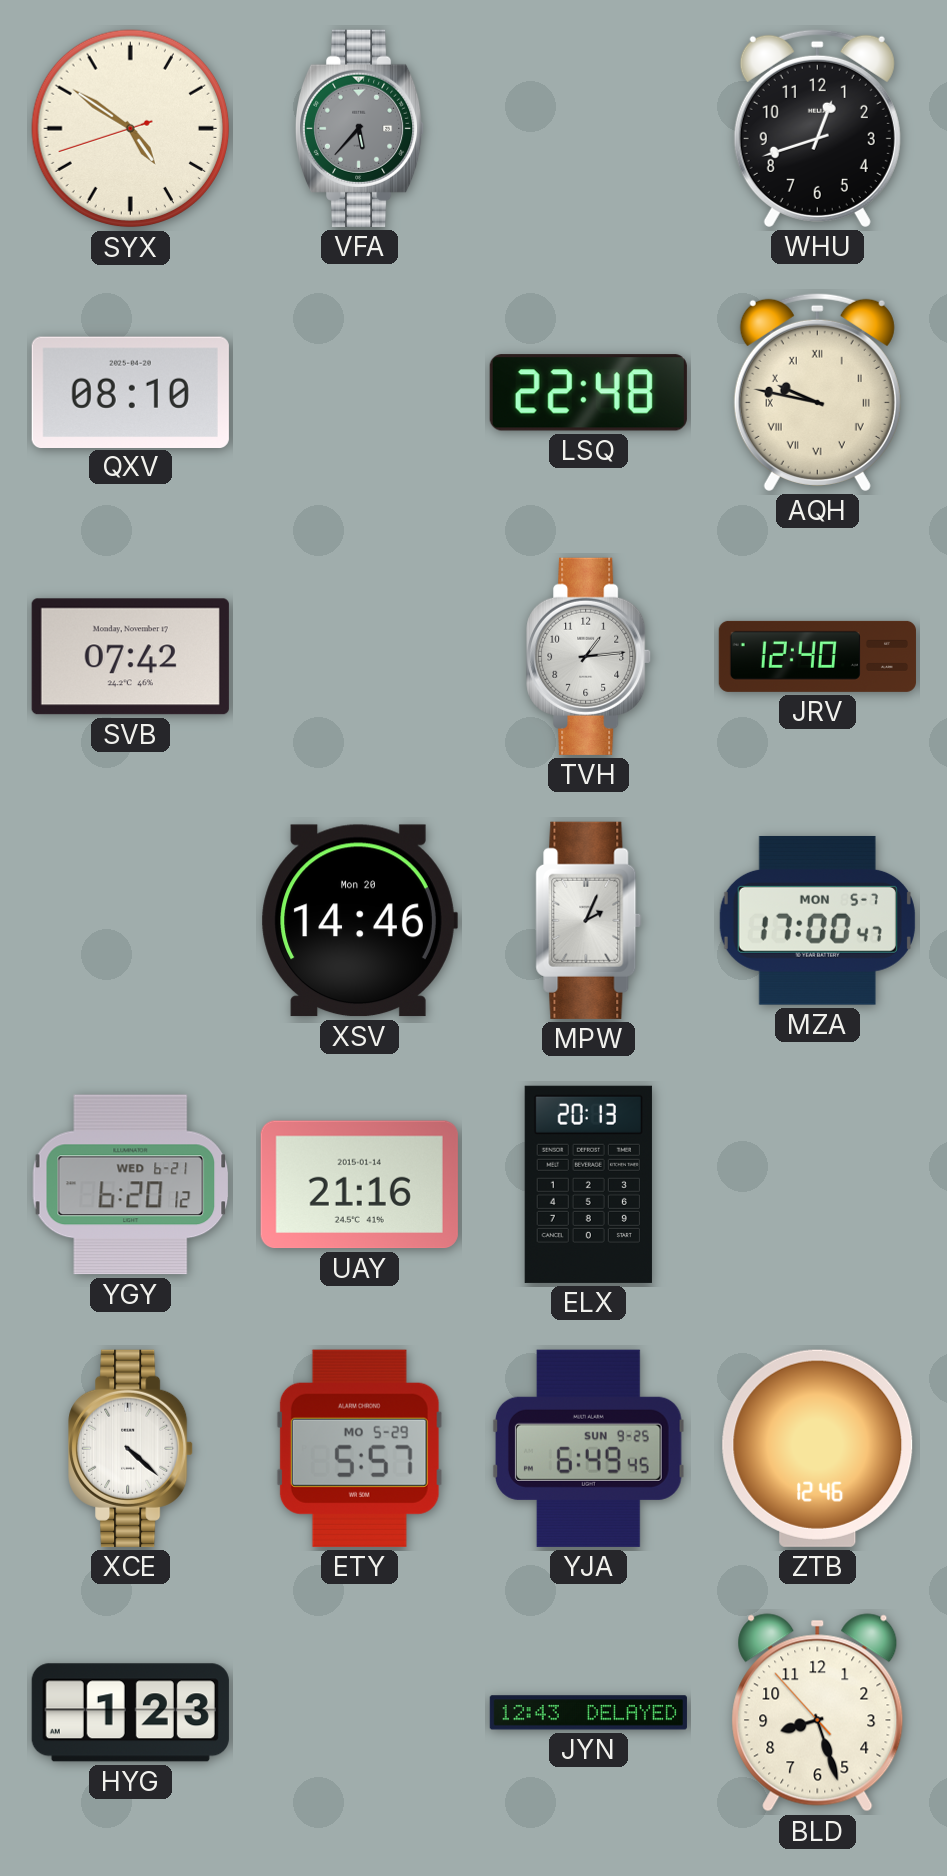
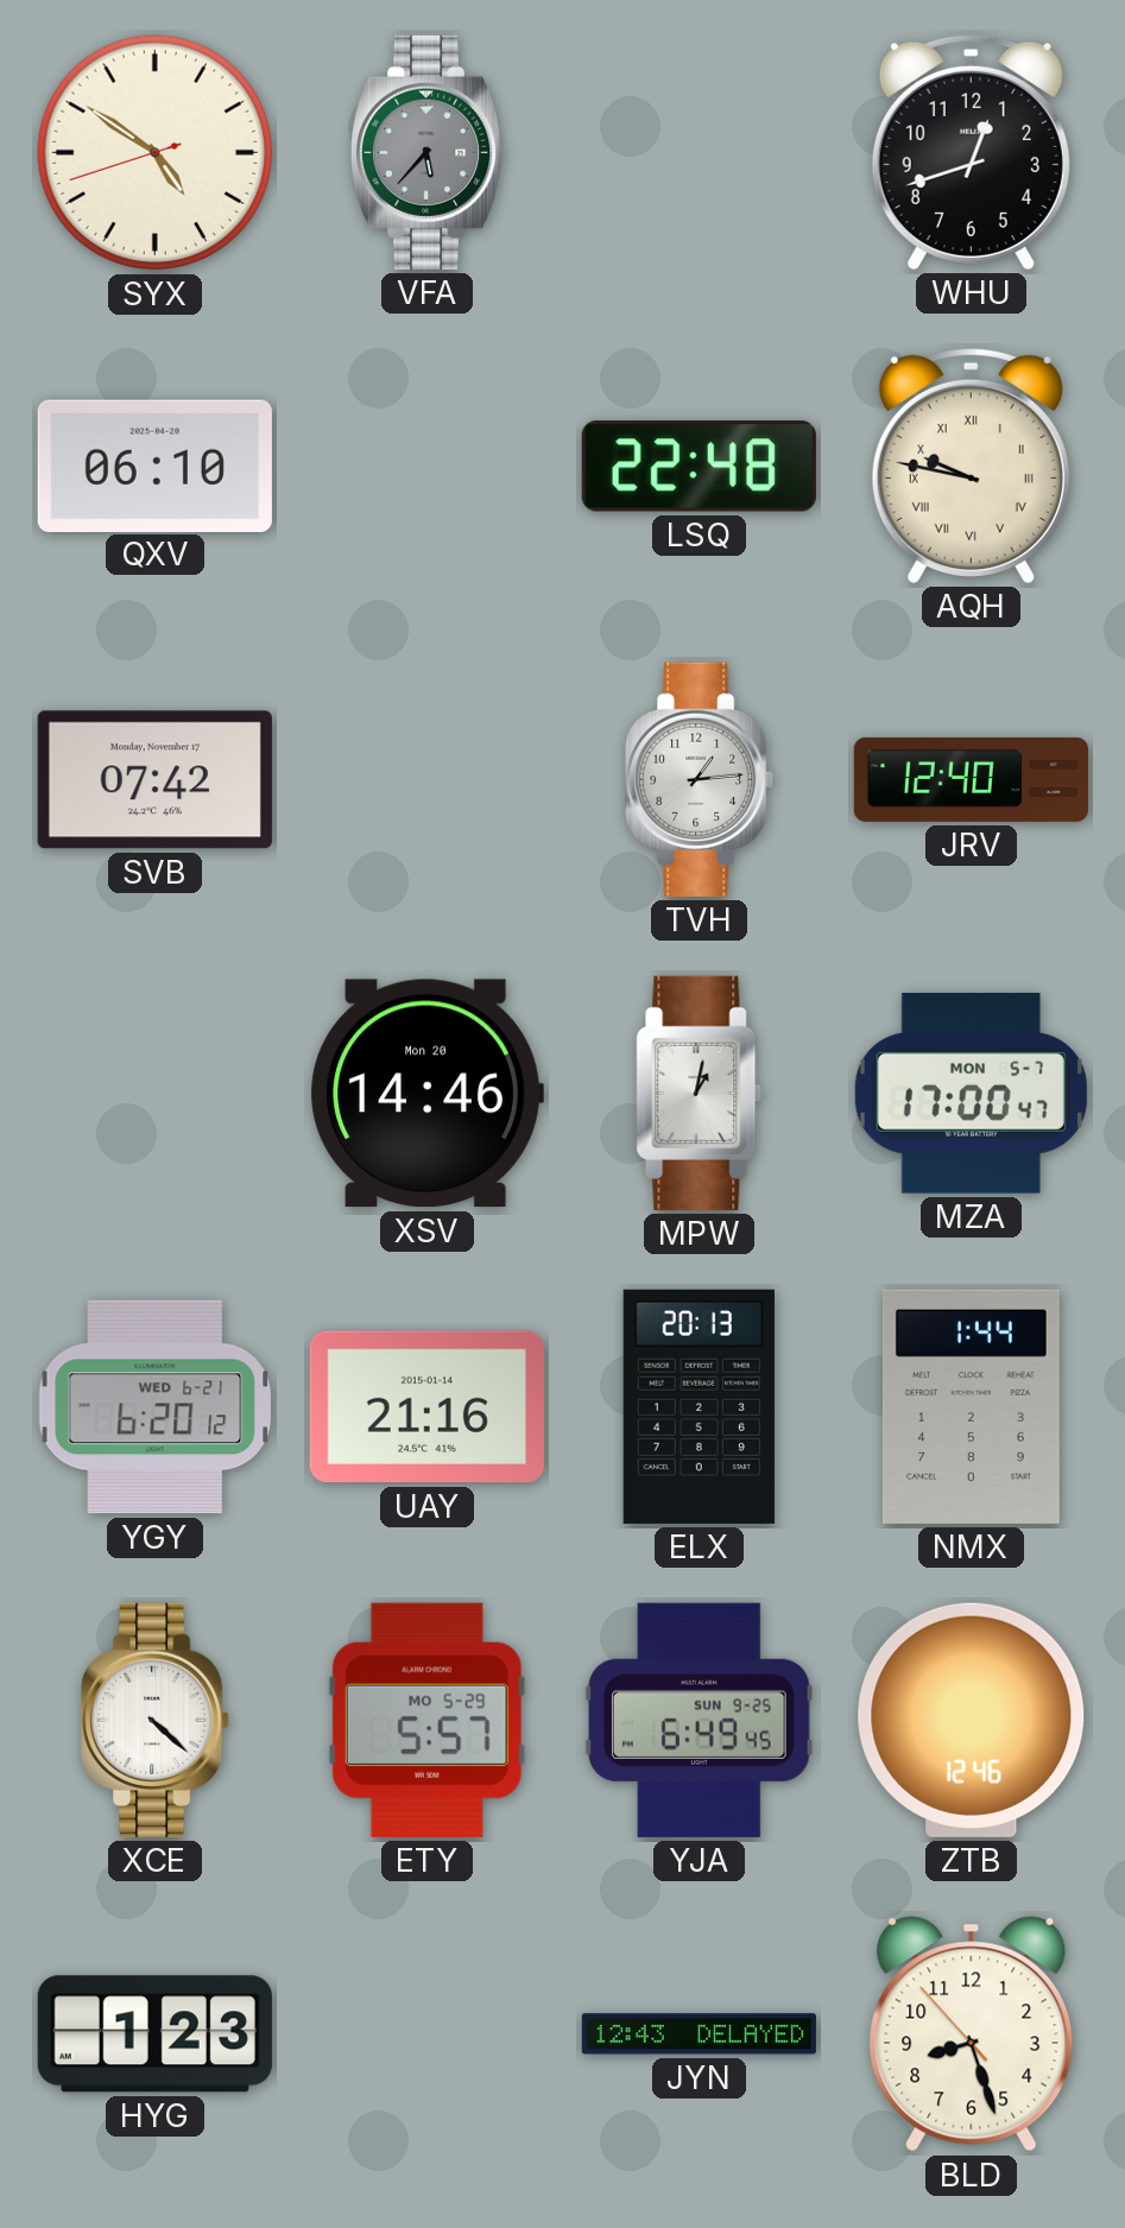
QXV: 08:10 -> 06:10
MPW: 2:04 -> 1:02
NMX: none -> 1:44
